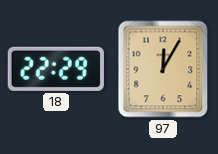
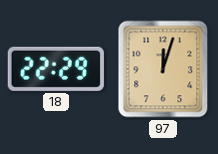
97: 12:05 -> 12:03
